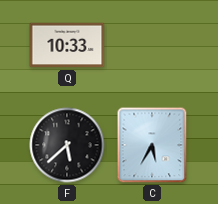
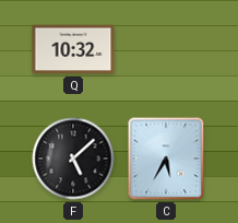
Q: 10:33 -> 10:32
F: 5:38 -> 5:08
